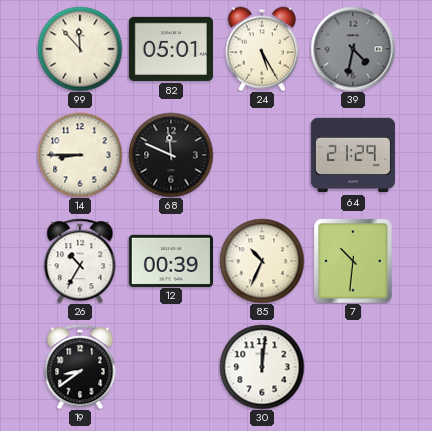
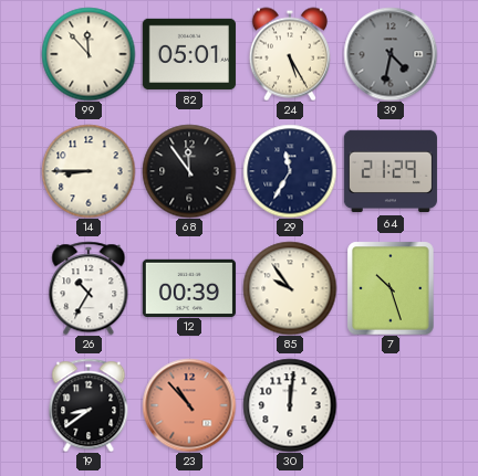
68: 11:49 -> 11:54
29: none -> 11:35
85: 10:34 -> 9:54
7: 10:31 -> 10:27
23: none -> 10:53
